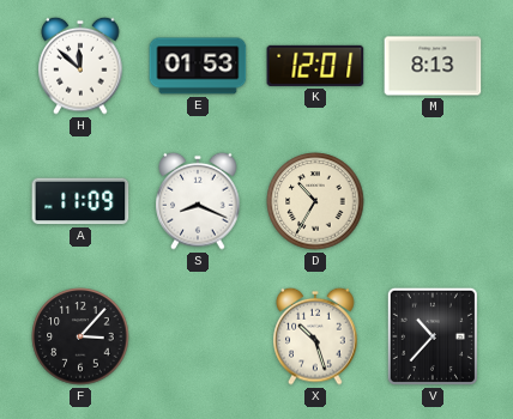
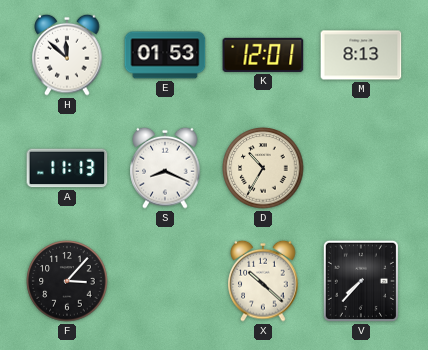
A: 11:09 -> 11:13
X: 10:27 -> 10:22
V: 10:37 -> 7:37
